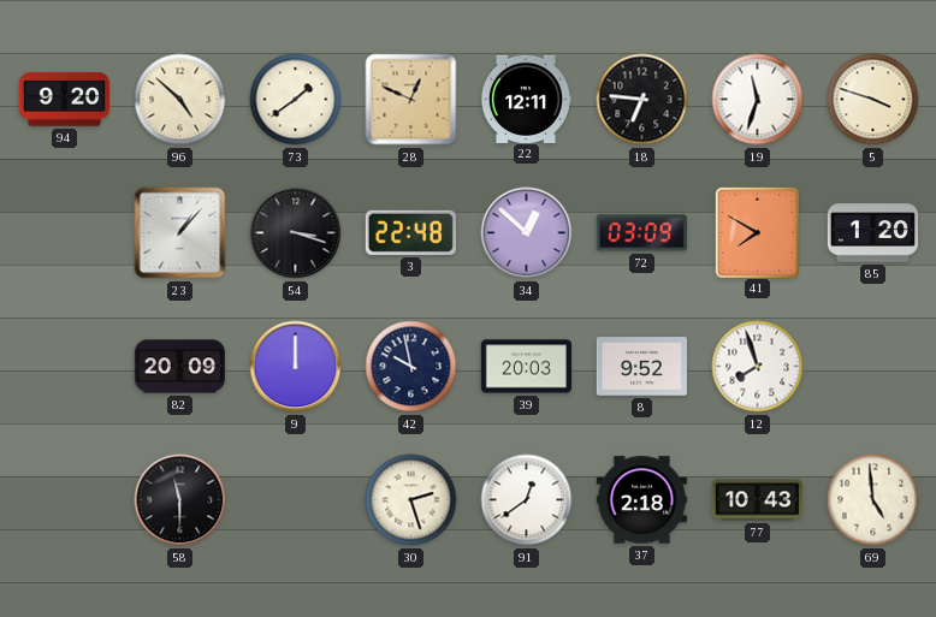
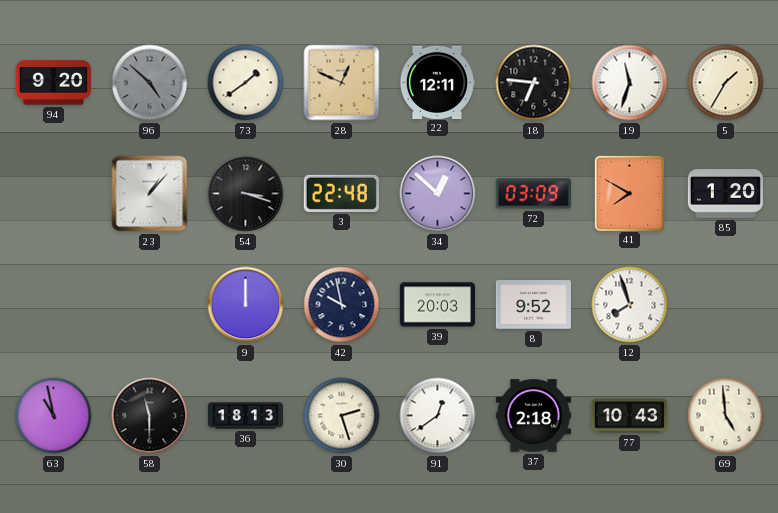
96 dial: cream -> grey
5: 3:48 -> 1:35
82: 20:09 -> none
63: none -> 10:58
36: none -> 18:13
